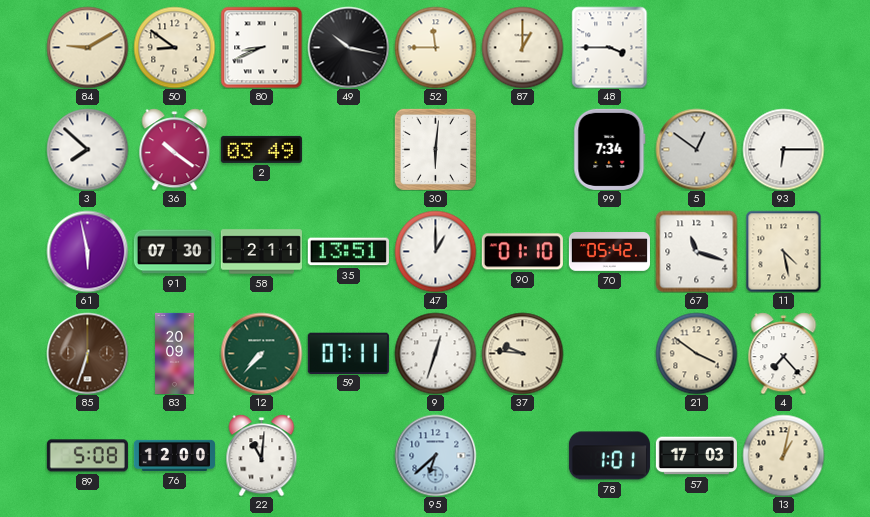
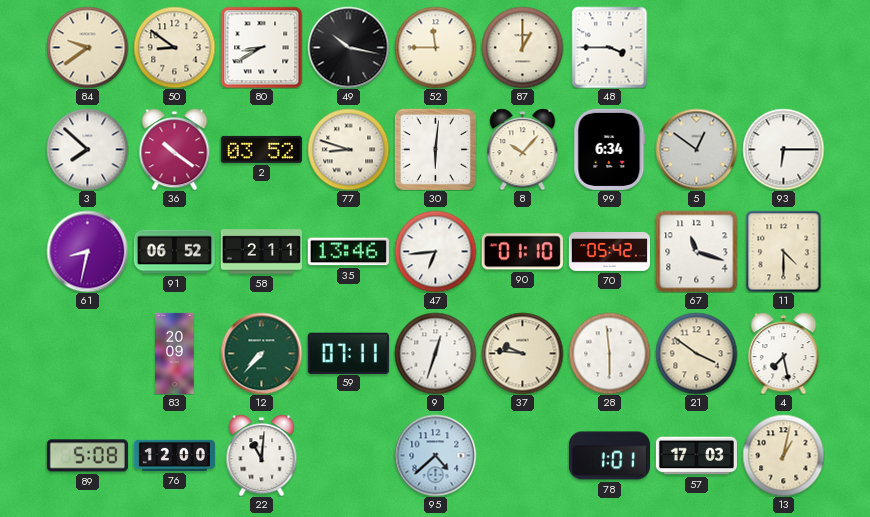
84: 9:10 -> 9:39
80: 8:41 -> 8:40
2: 03:49 -> 03:52
77: none -> 8:48
8: none -> 10:07
99: 7:34 -> 6:34
61: 5:58 -> 8:32
91: 07:30 -> 06:52
35: 13:51 -> 13:46
47: 1:00 -> 6:44
11: 4:28 -> 4:30
85: 6:33 -> none
28: none -> 5:59
4: 7:23 -> 7:28
95: 6:38 -> 4:38
